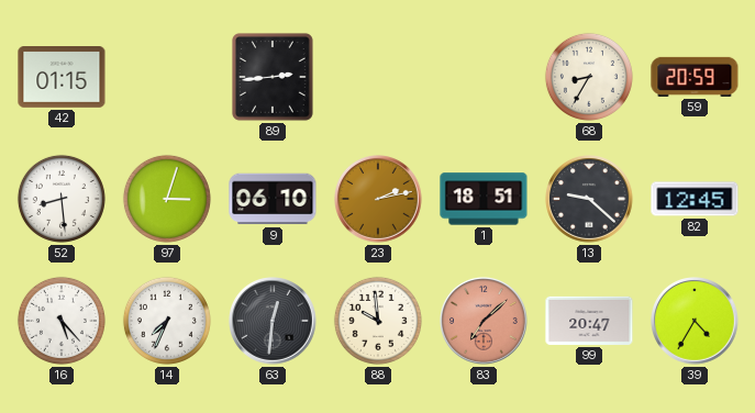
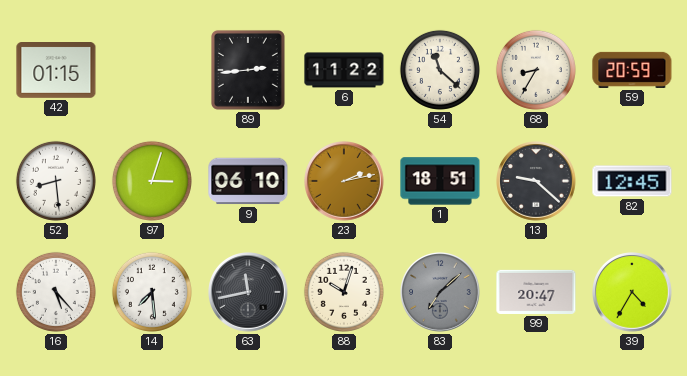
6: none -> 11:22
54: none -> 11:22
14: 7:34 -> 7:29
63: 12:31 -> 11:43
88: 9:59 -> 10:03
83 dial: salmon -> grey
